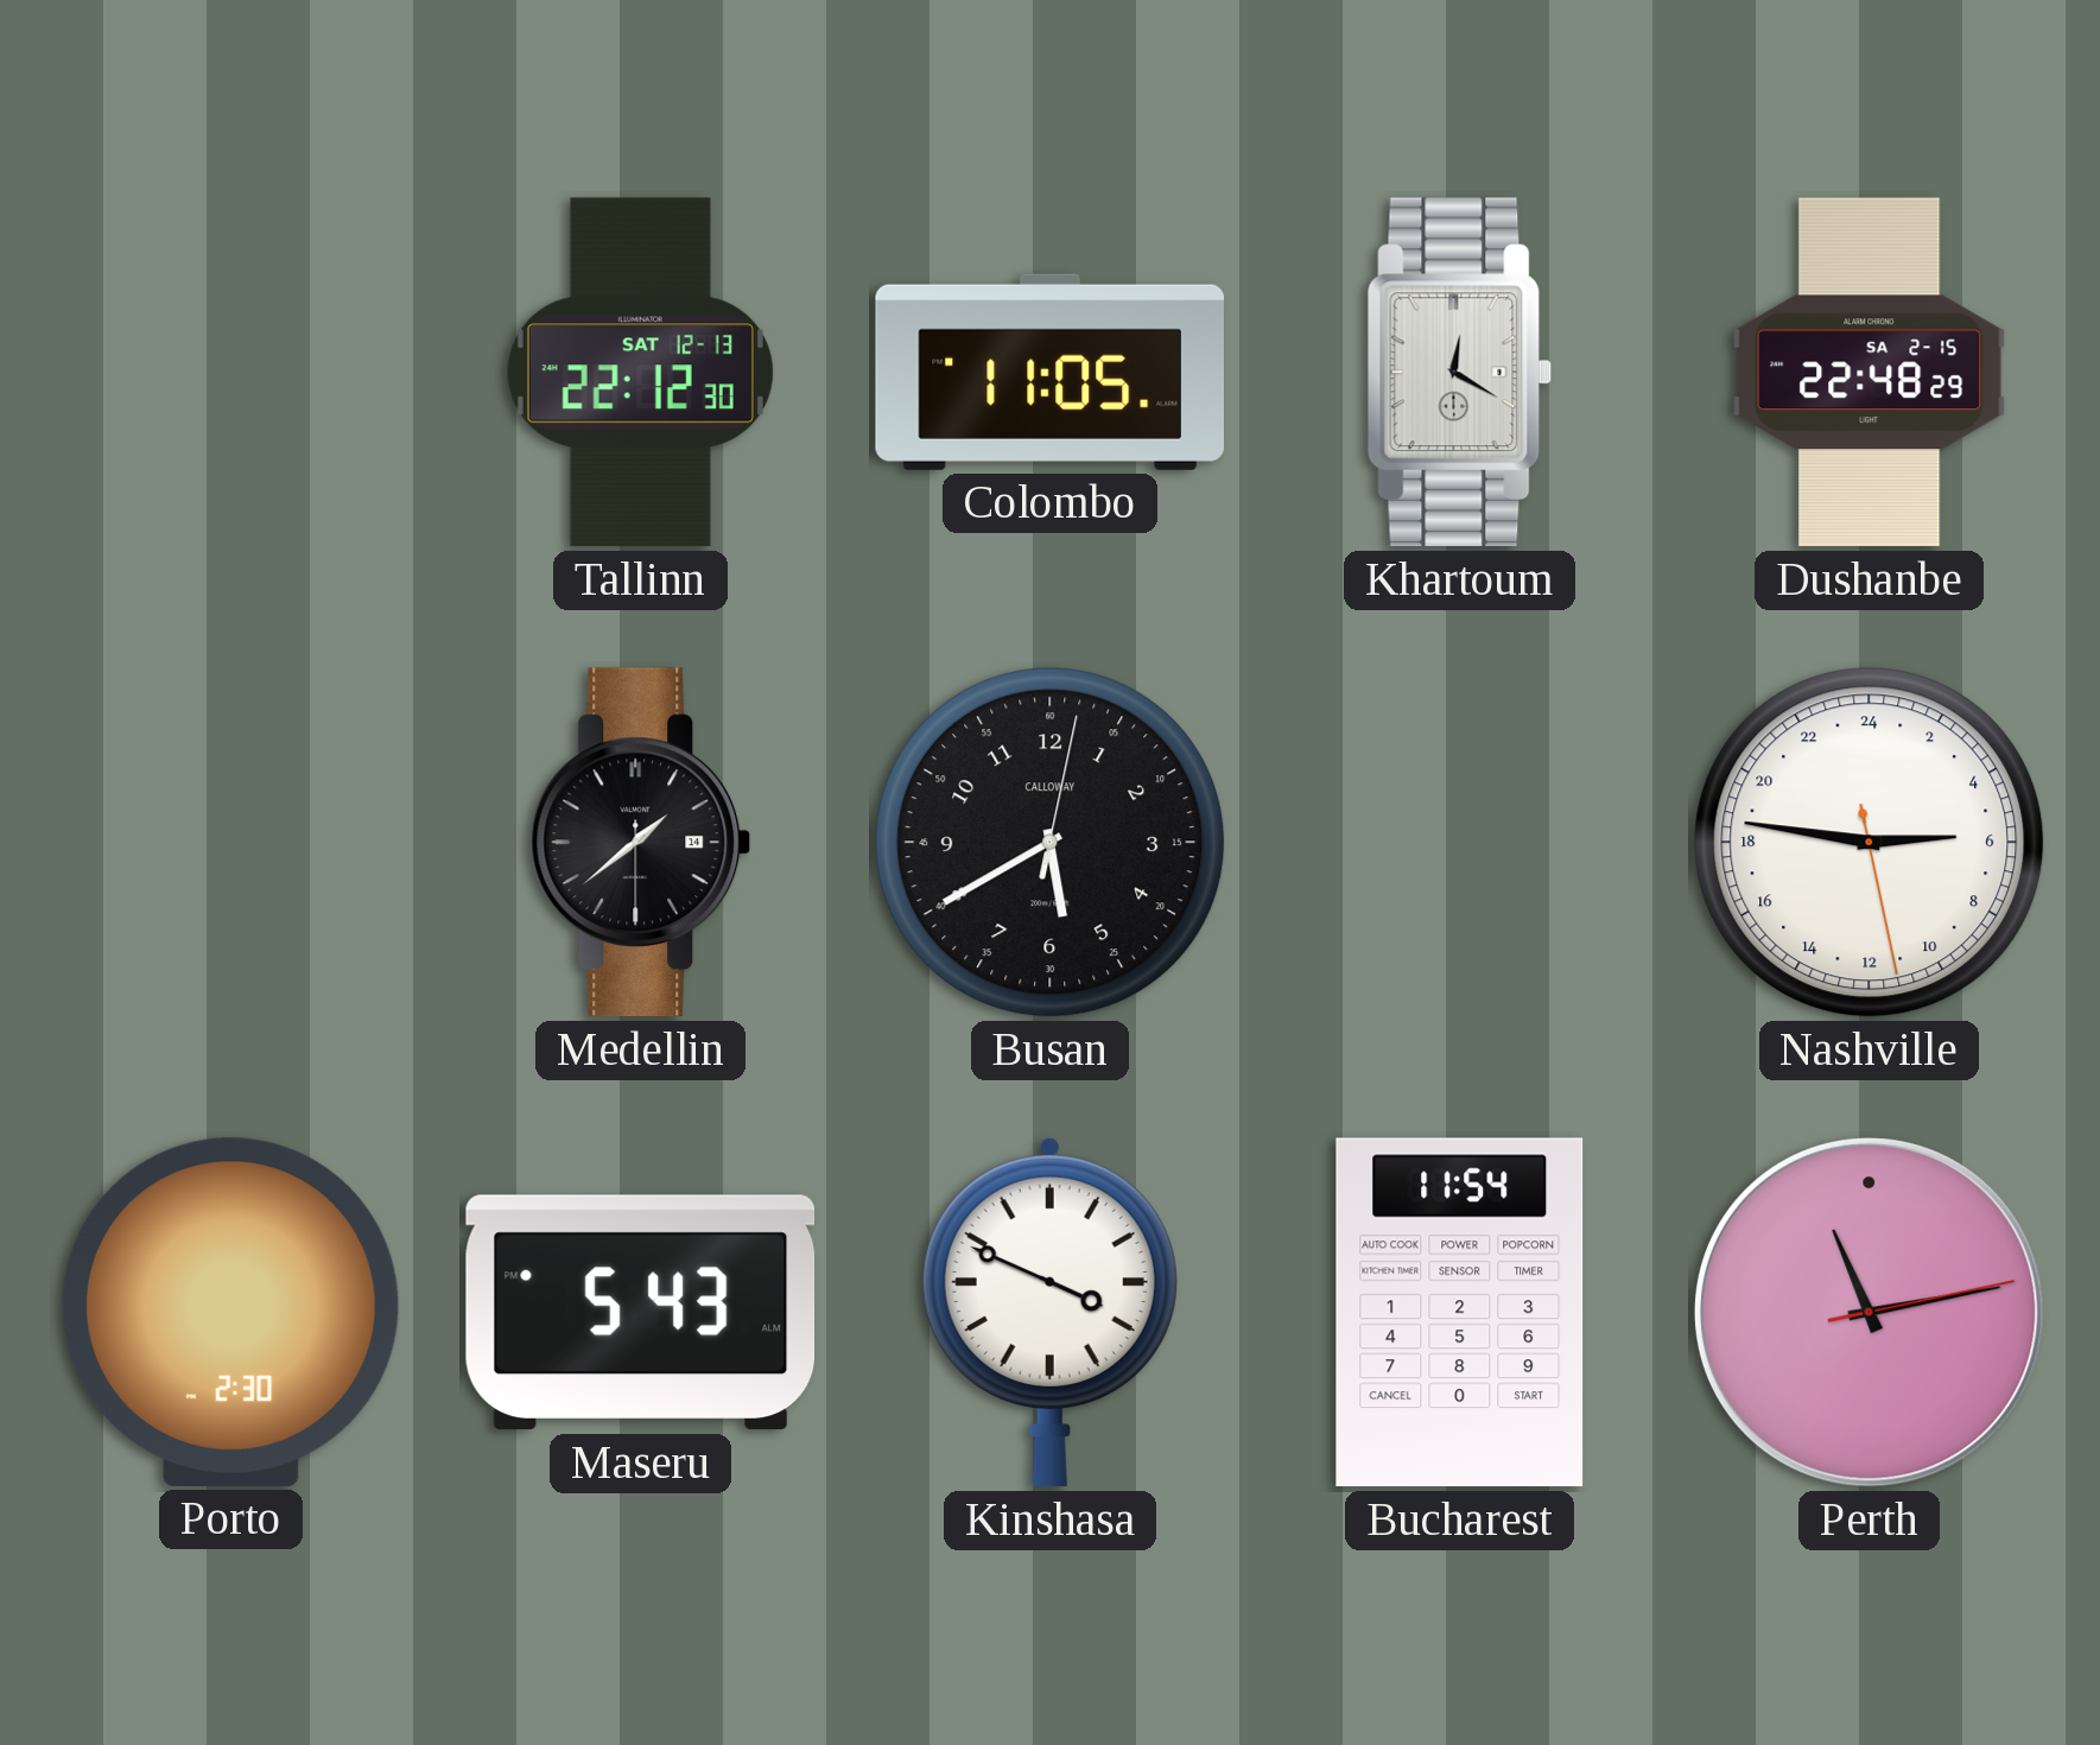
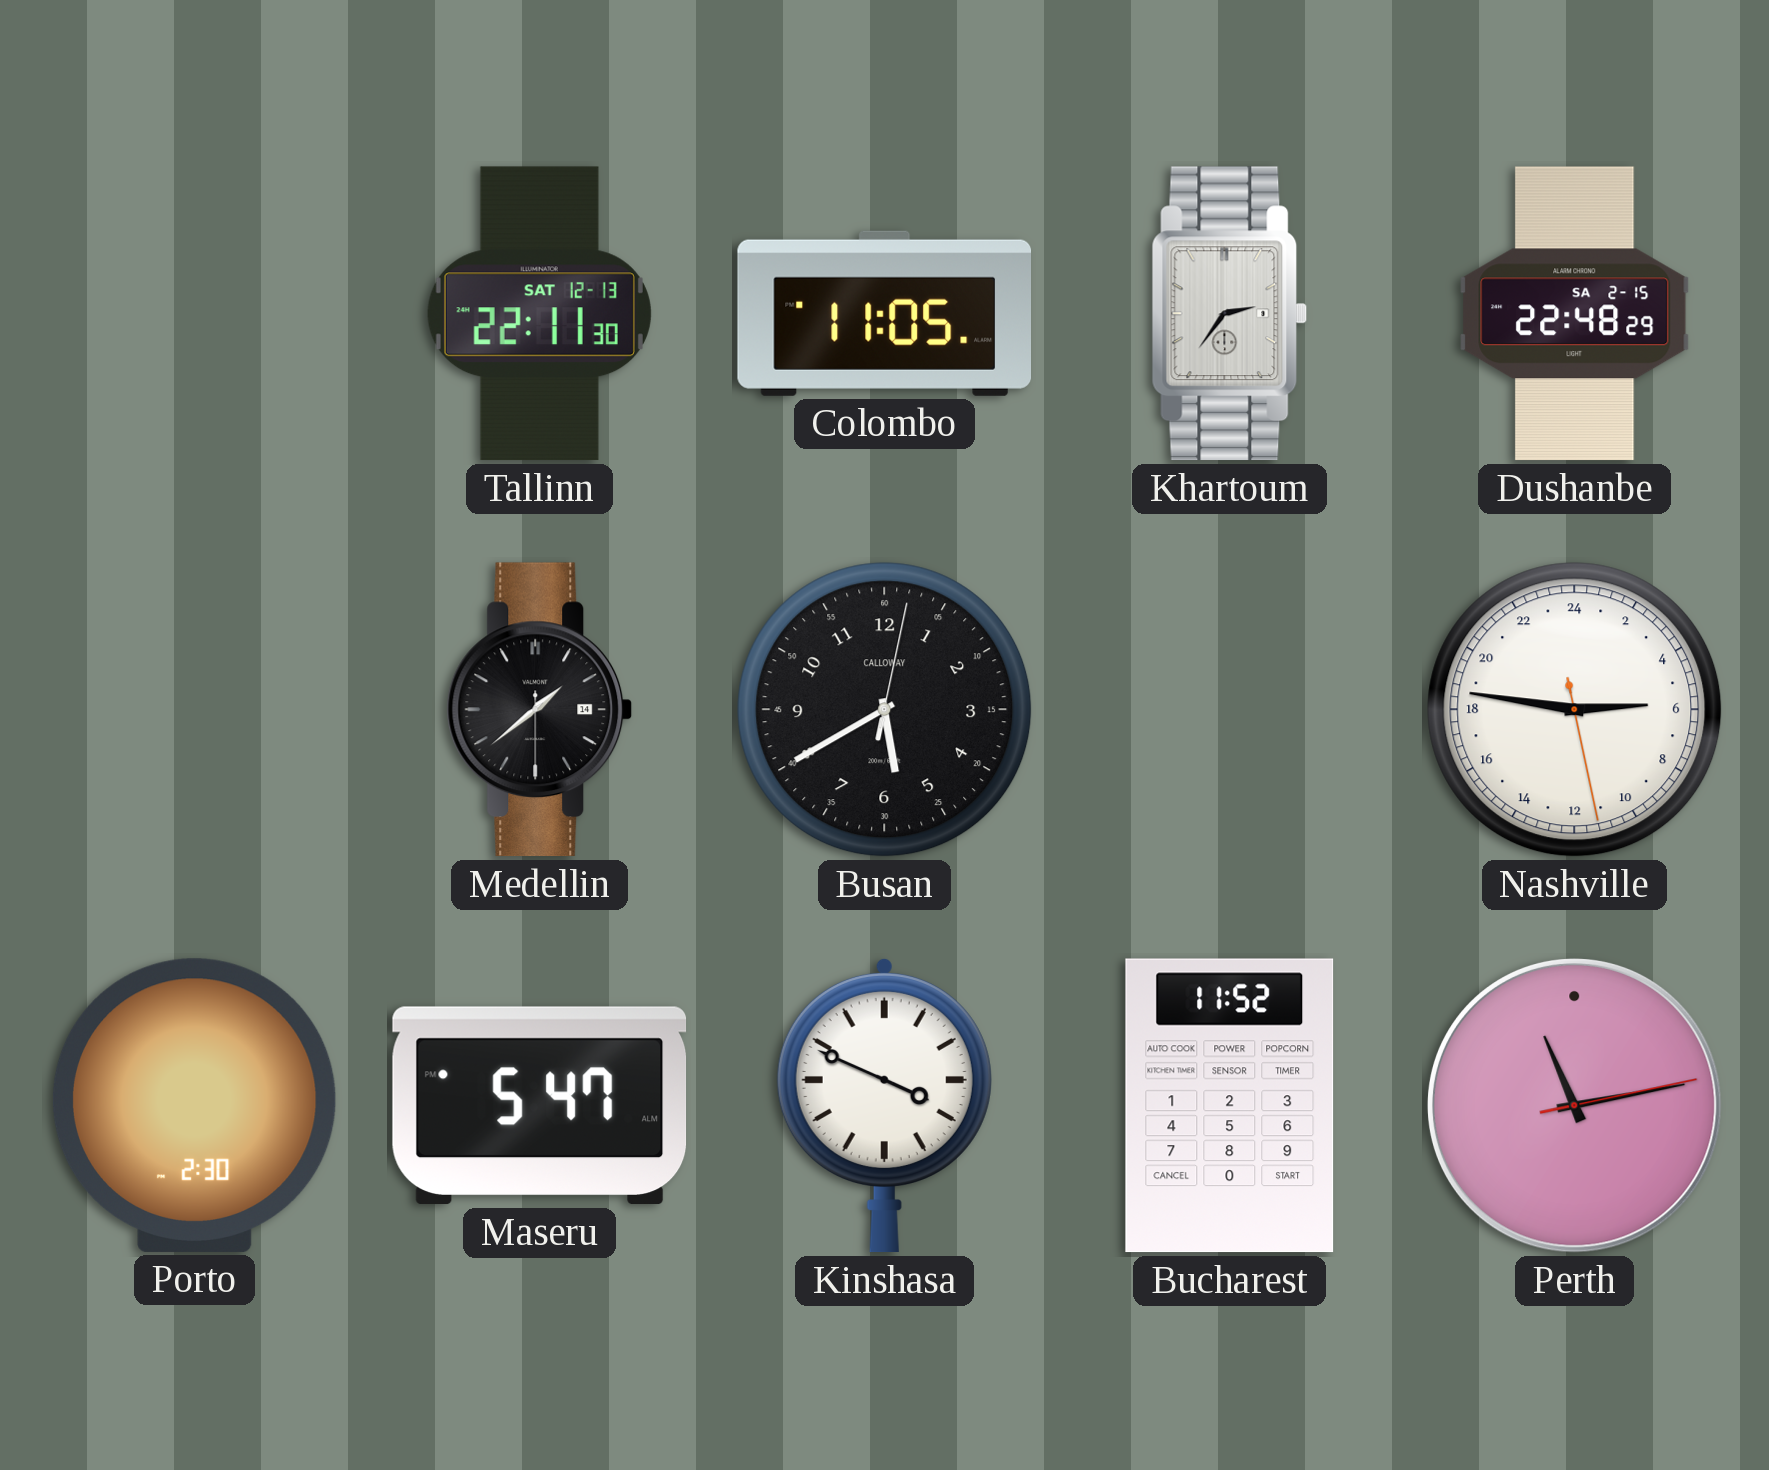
Tallinn: 22:12 -> 22:11
Khartoum: 12:20 -> 2:36
Maseru: 5:43 -> 5:47
Bucharest: 11:54 -> 11:52
